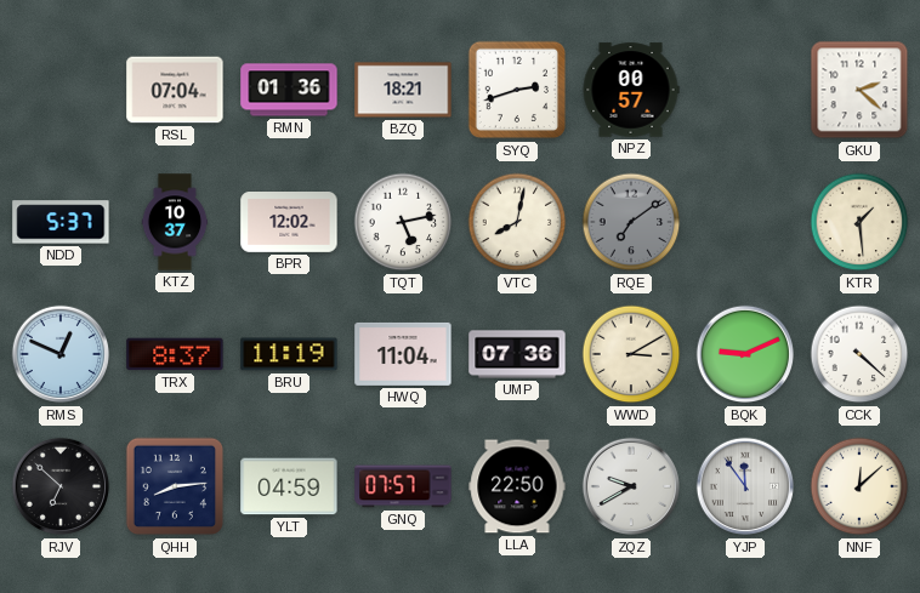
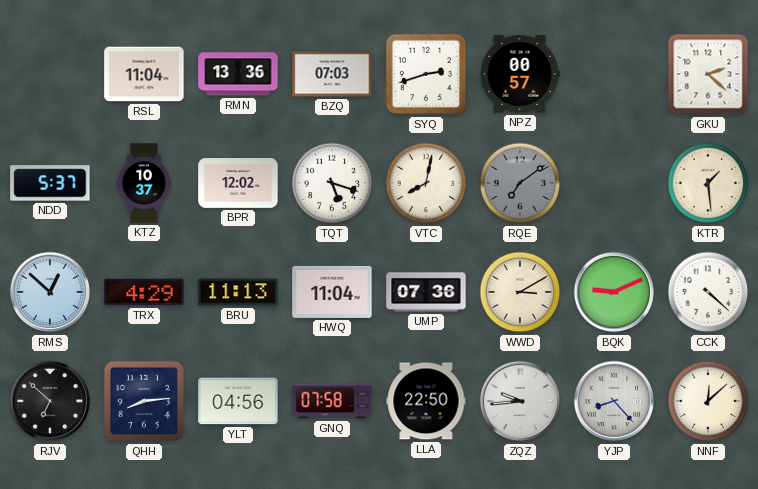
RSL: 07:04 -> 11:04
RMN: 01:36 -> 13:36
BZQ: 18:21 -> 07:03
TQT: 5:13 -> 5:18
RMS: 12:49 -> 12:52
TRX: 8:37 -> 4:29
BRU: 11:19 -> 11:13
YLT: 04:59 -> 04:56
GNQ: 07:57 -> 07:58
ZQZ: 9:40 -> 9:44
YJP: 11:54 -> 8:23
